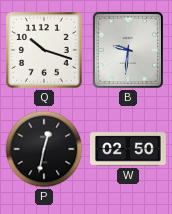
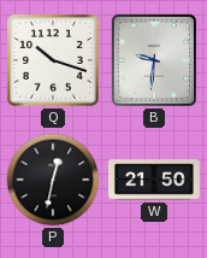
W: 02:50 -> 21:50
